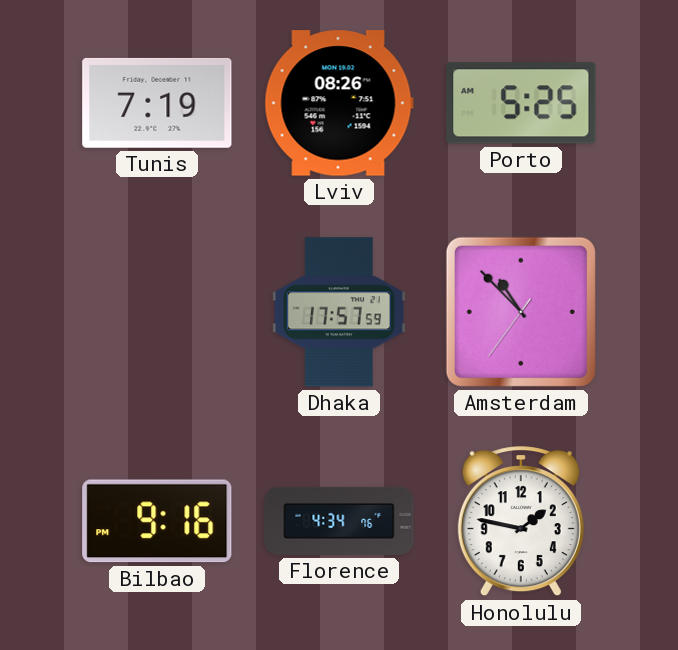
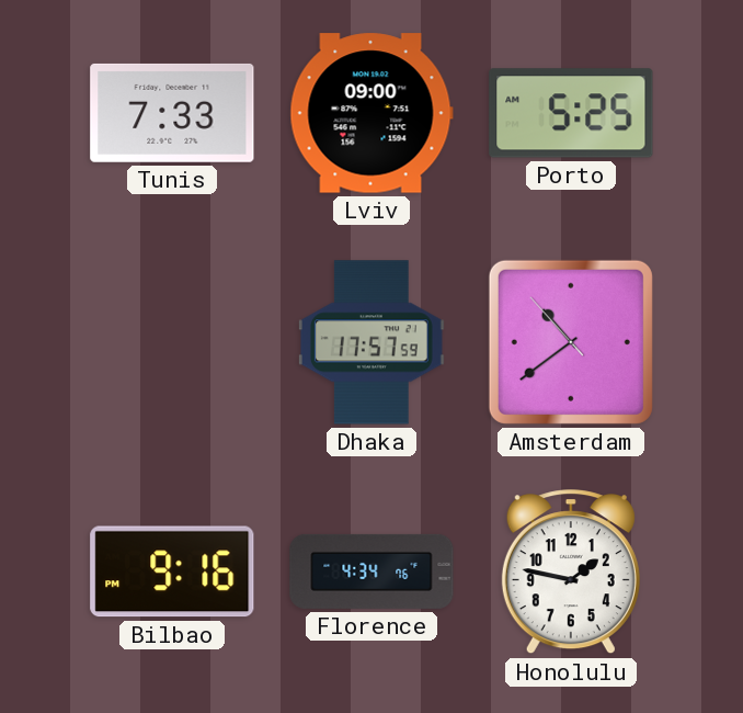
Tunis: 7:19 -> 7:33
Lviv: 08:26 -> 09:00
Amsterdam: 10:52 -> 10:38
